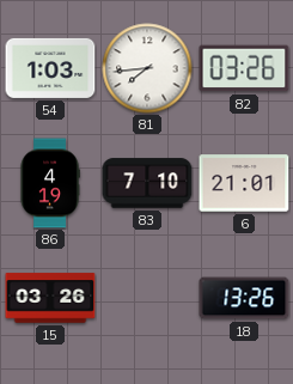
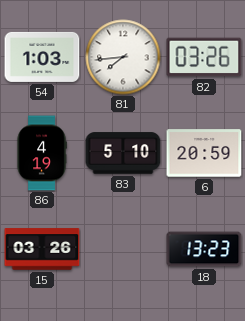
83: 7:10 -> 5:10
6: 21:01 -> 20:59
18: 13:26 -> 13:23
